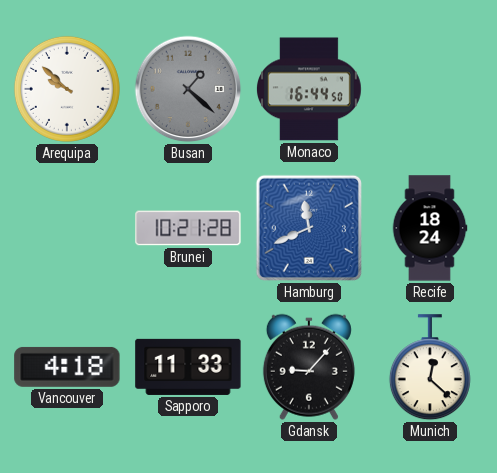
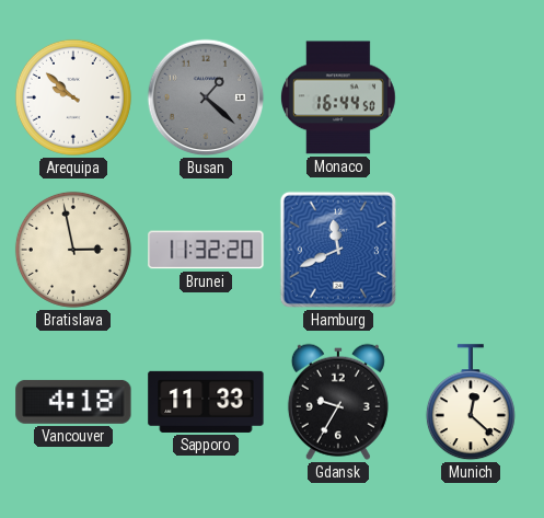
Bratislava: none -> 2:58
Brunei: 10:21 -> 11:32
Recife: 18:24 -> none
Gdansk: 9:07 -> 9:35
